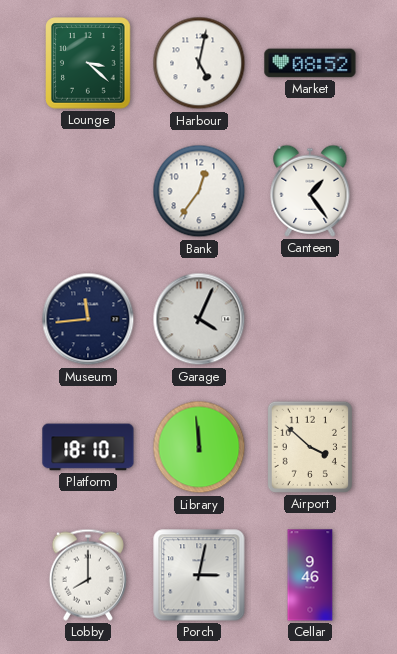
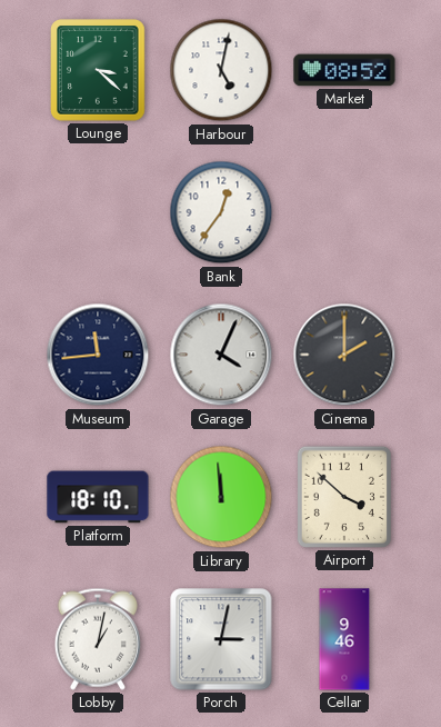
Canteen: 1:24 -> none
Cinema: none -> 2:00
Lobby: 8:00 -> 1:02
